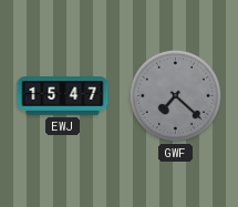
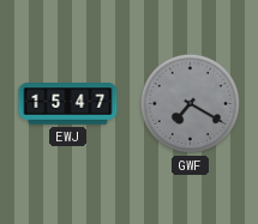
GWF: 7:22 -> 7:20
